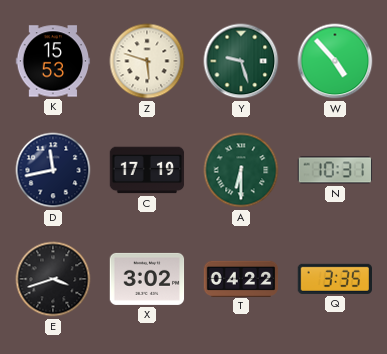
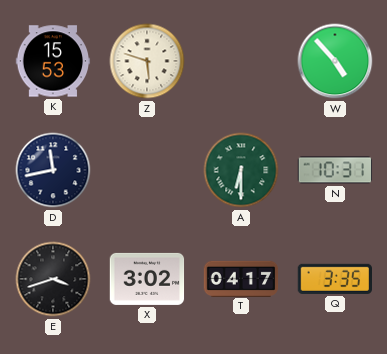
Y: 9:27 -> none
C: 17:19 -> none
T: 04:22 -> 04:17
